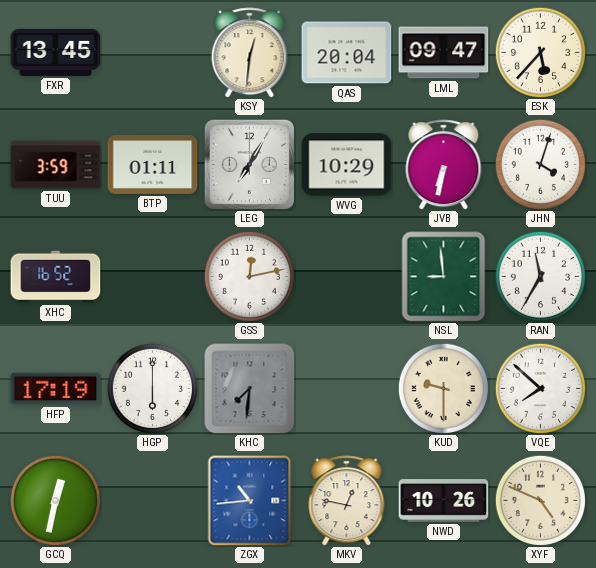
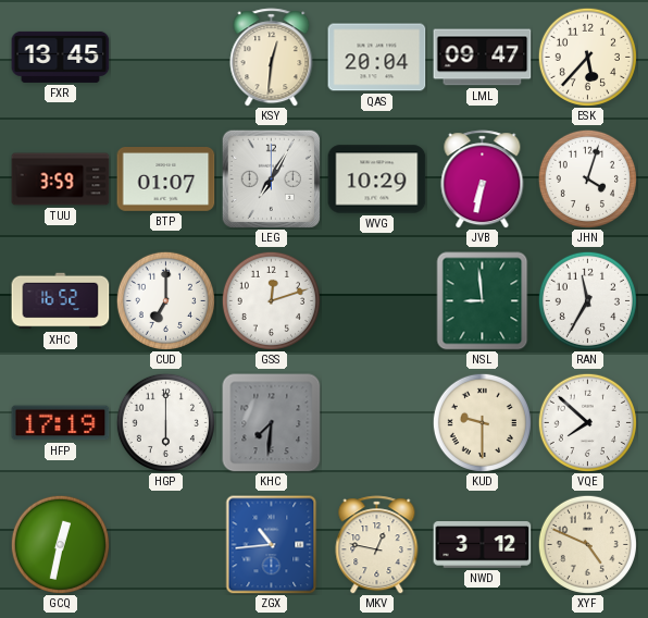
BTP: 01:11 -> 01:07
CUD: none -> 7:00
GSS: 12:13 -> 12:12
NWD: 10:26 -> 3:12
